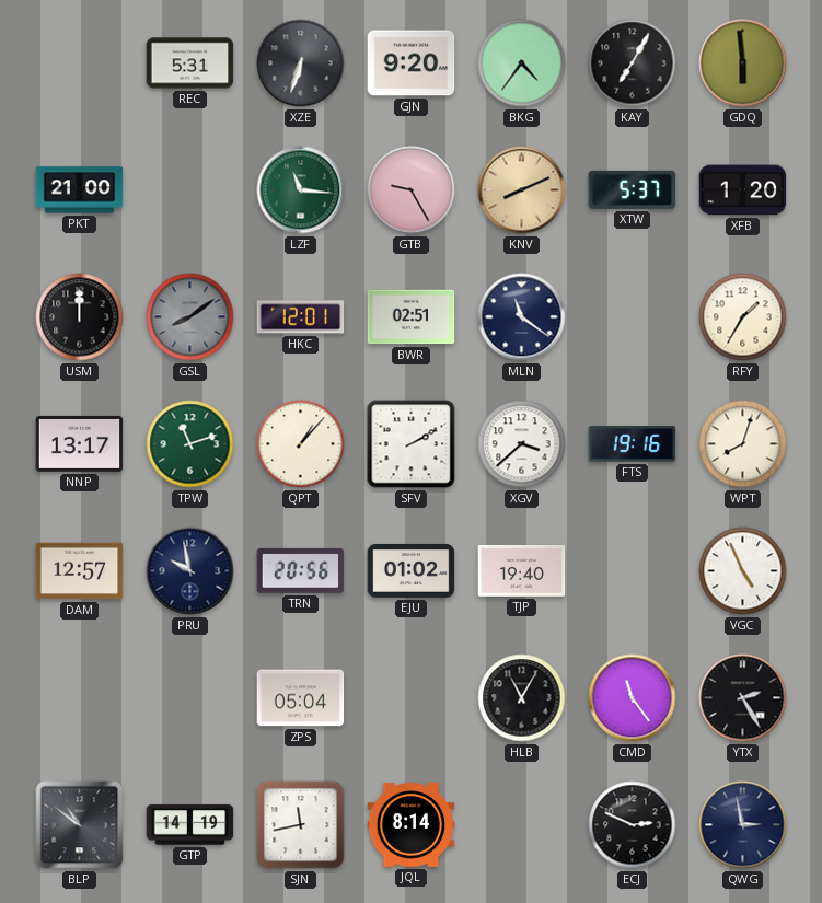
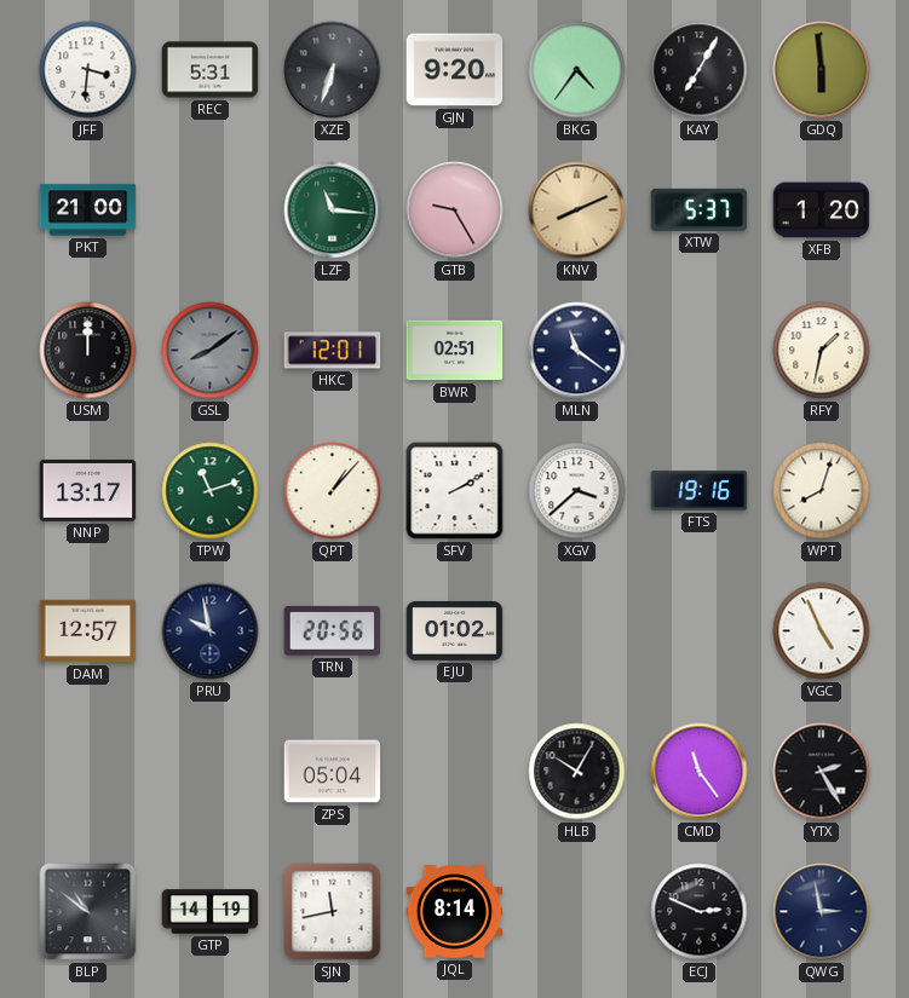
JFF: none -> 3:31
RFY: 1:35 -> 1:32
TJP: 19:40 -> none
HLB: 11:05 -> 10:05
